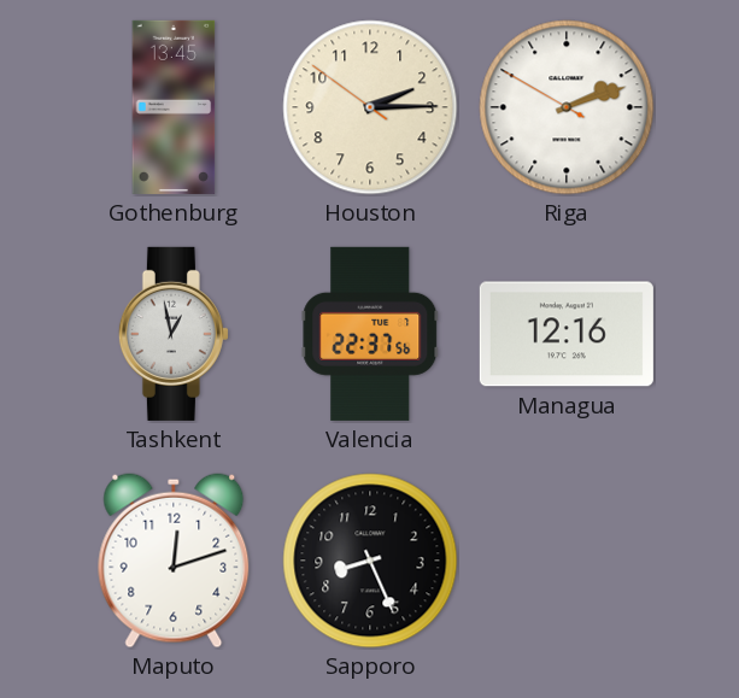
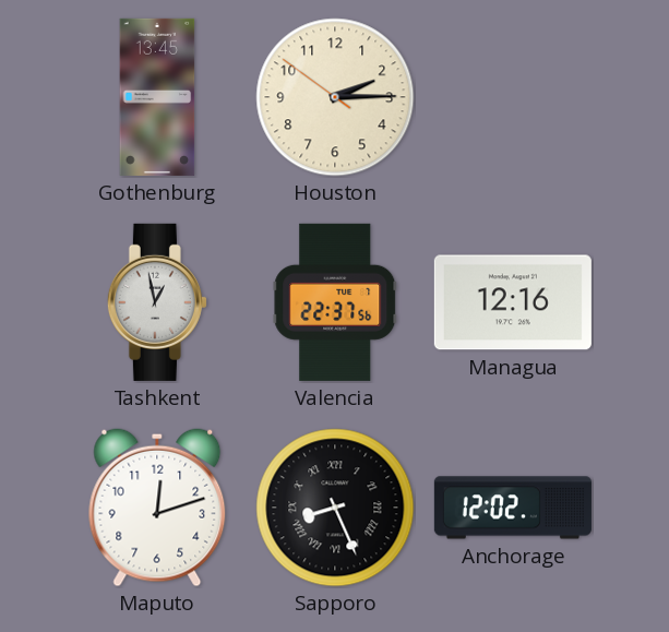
Riga: 2:11 -> none
Sapporo numerals: Arabic -> Roman
Anchorage: none -> 12:02
